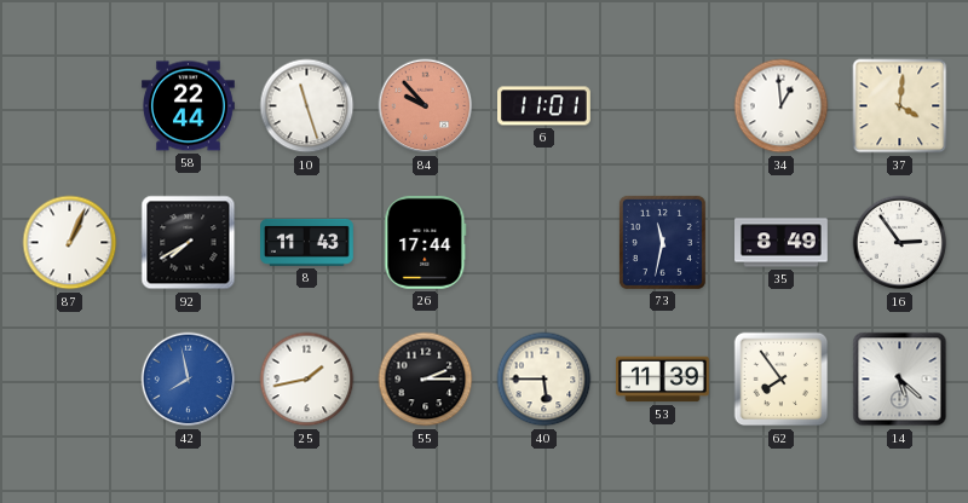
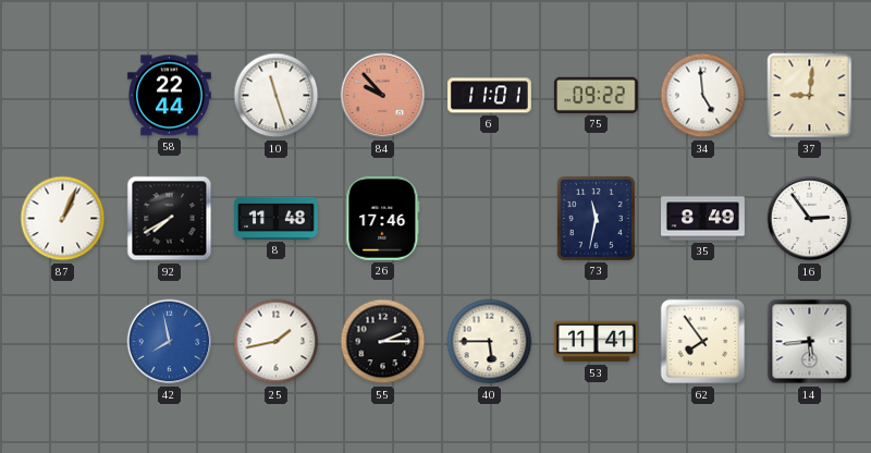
75: none -> 09:22
34: 12:59 -> 4:59
37: 4:01 -> 9:01
8: 11:43 -> 11:48
26: 17:44 -> 17:46
53: 11:39 -> 11:41
14: 5:22 -> 5:44
